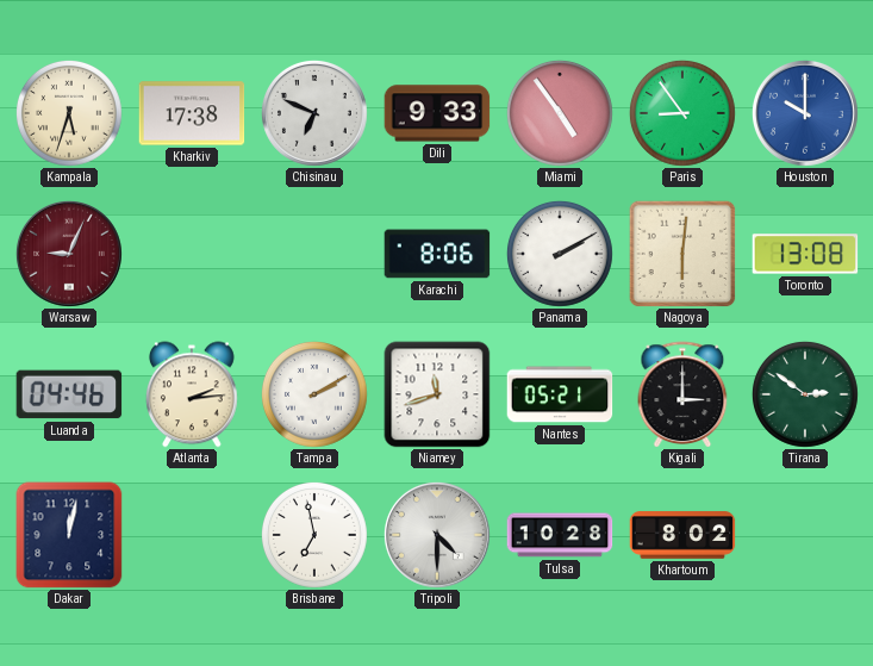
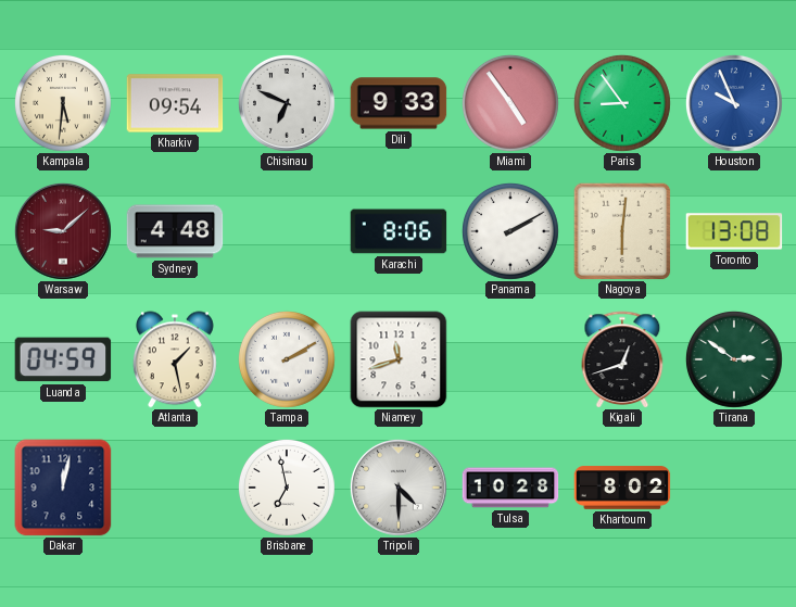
Kampala: 5:33 -> 5:31
Kharkiv: 17:38 -> 09:54
Houston: 10:00 -> 9:56
Warsaw: 9:04 -> 9:08
Sydney: none -> 4:48
Luanda: 04:46 -> 04:59
Atlanta: 2:14 -> 1:28
Nantes: 05:21 -> none
Kigali: 3:00 -> 12:42
